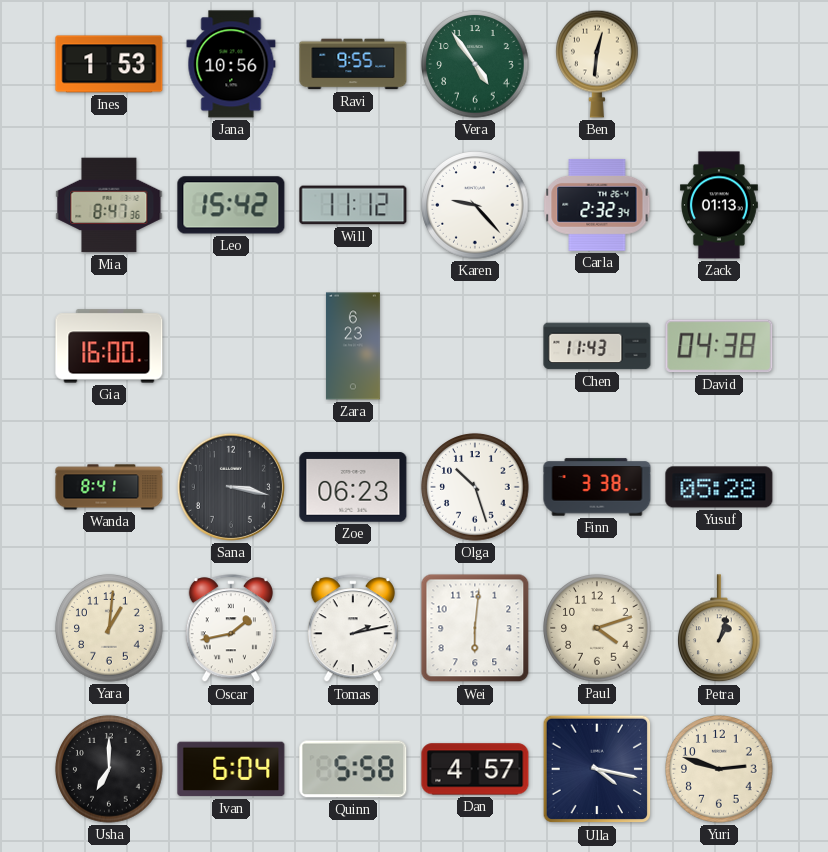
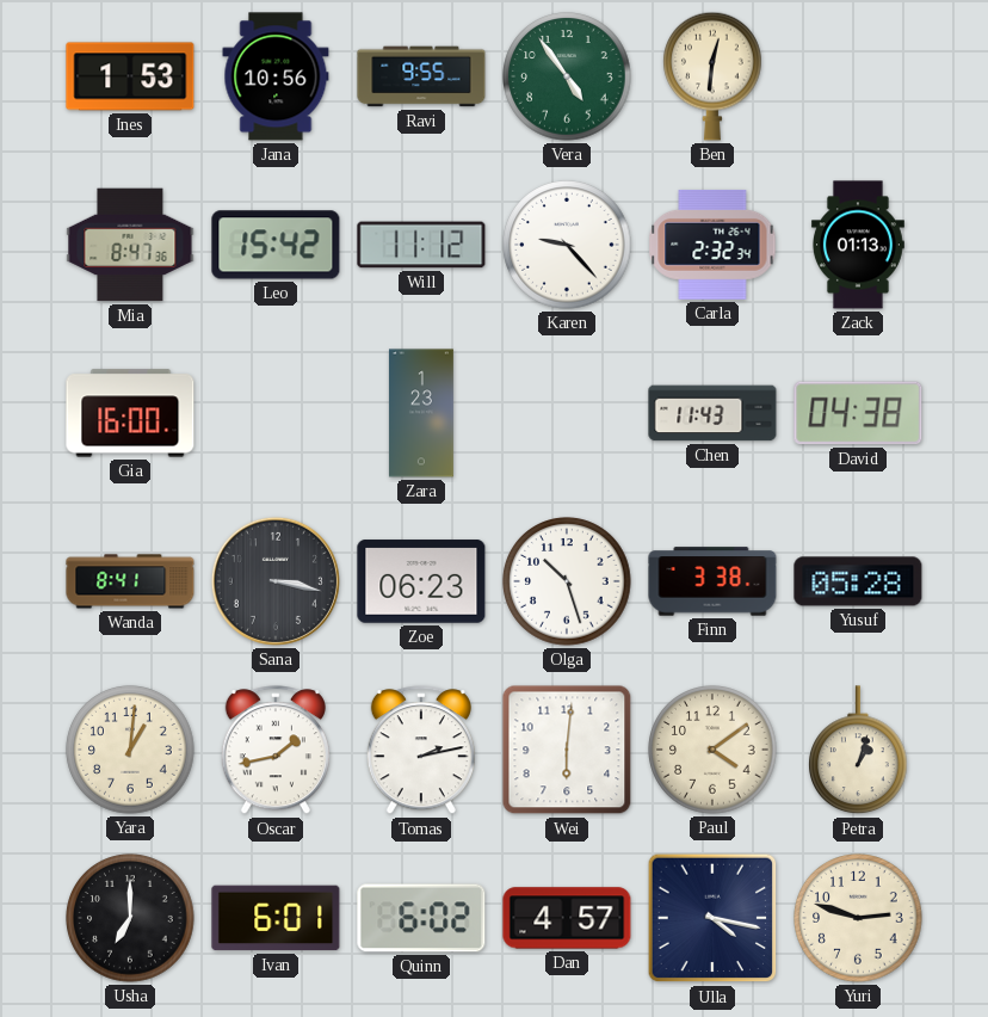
Zara: 6:23 -> 1:23
Paul: 4:12 -> 4:09
Ivan: 6:04 -> 6:01
Quinn: 5:58 -> 6:02
